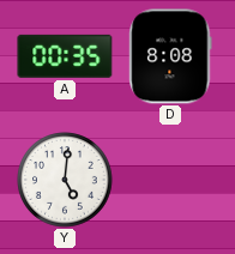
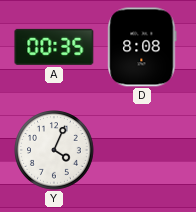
Y: 5:01 -> 4:04
